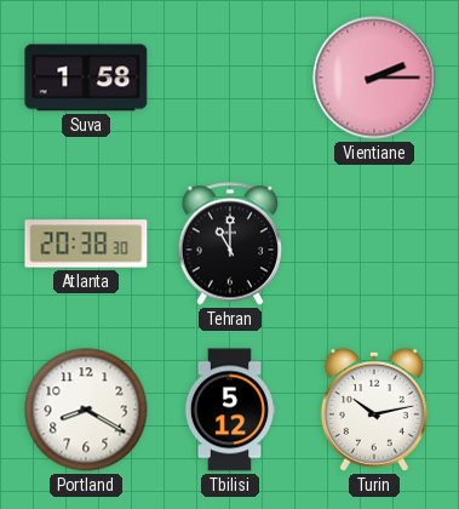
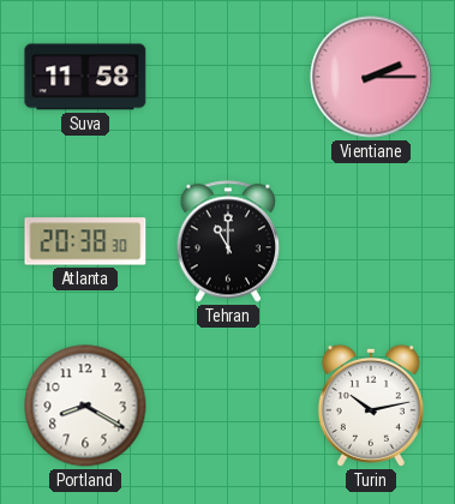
Suva: 1:58 -> 11:58
Tbilisi: 5:12 -> none
